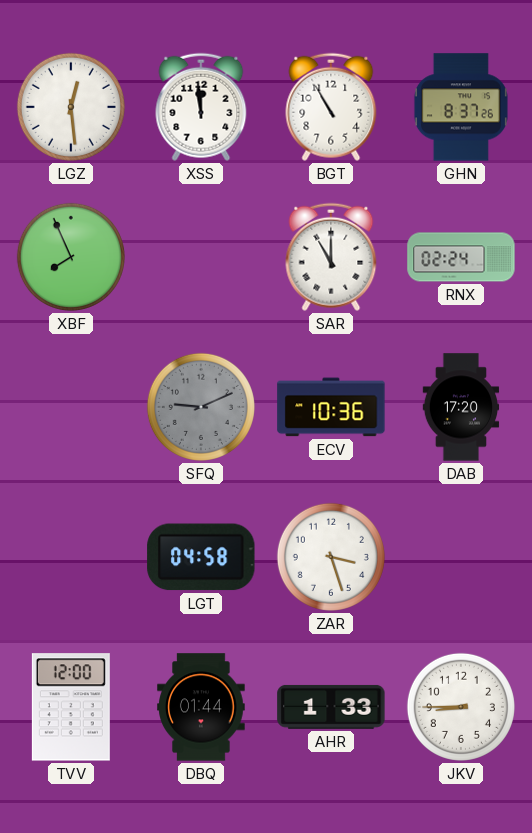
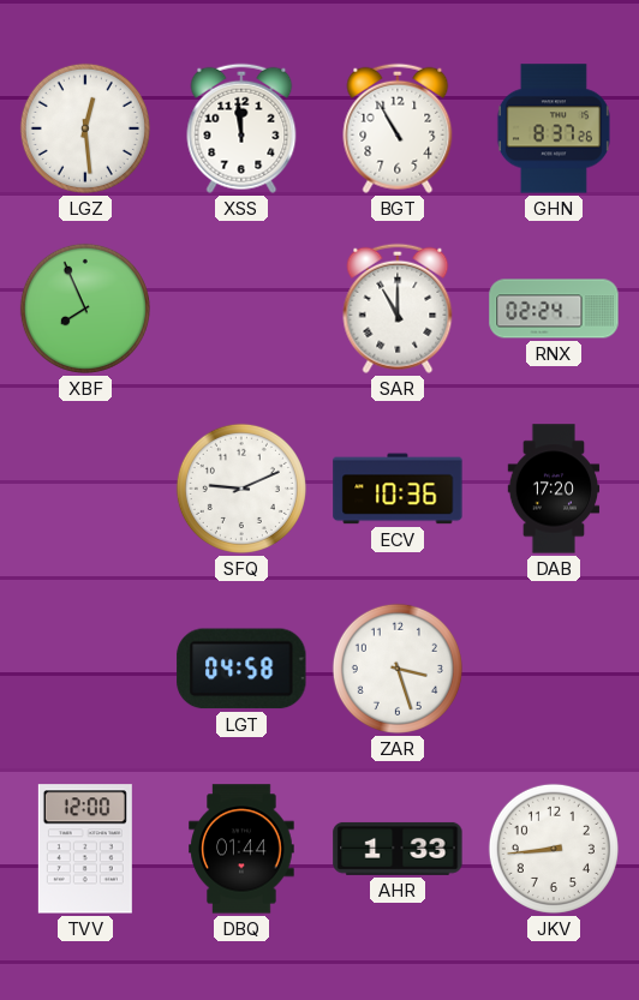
SFQ dial: grey -> white
JKV: 8:45 -> 8:44
